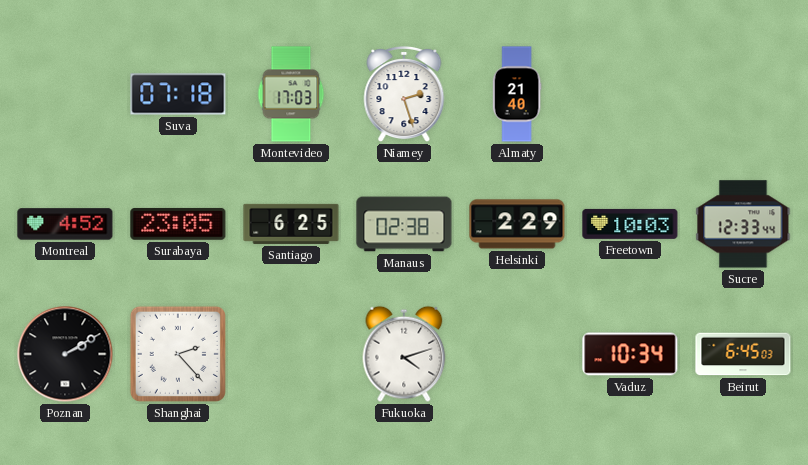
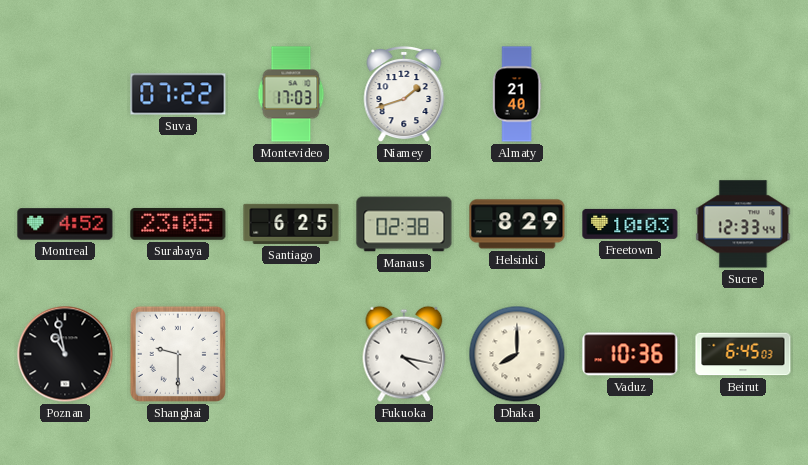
Suva: 07:18 -> 07:22
Niamey: 2:27 -> 1:42
Helsinki: 2:29 -> 8:29
Poznan: 2:10 -> 10:58
Shanghai: 2:23 -> 9:30
Fukuoka: 4:12 -> 4:17
Dhaka: none -> 8:00
Vaduz: 10:34 -> 10:36
